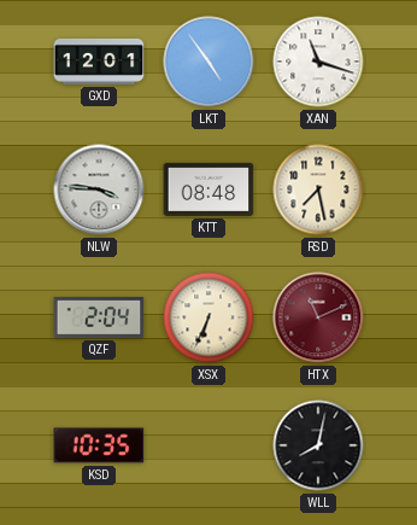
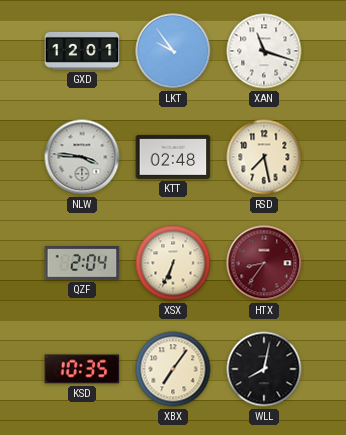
LKT: 4:54 -> 9:54
KTT: 08:48 -> 02:48
HTX: 11:11 -> 8:36
XBX: none -> 7:06
